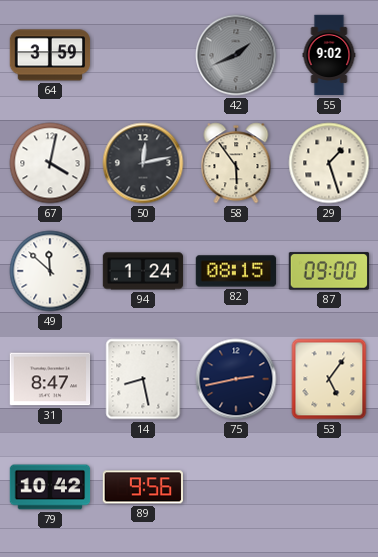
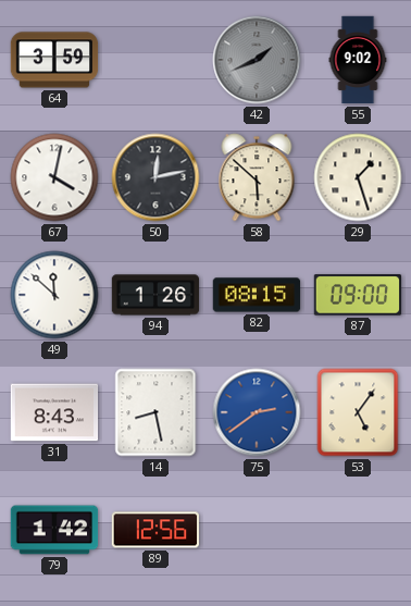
58: 5:54 -> 5:52
94: 1:24 -> 1:26
31: 8:47 -> 8:43
75: 2:43 -> 2:39
75 dial: navy -> blue
79: 10:42 -> 1:42
89: 9:56 -> 12:56
